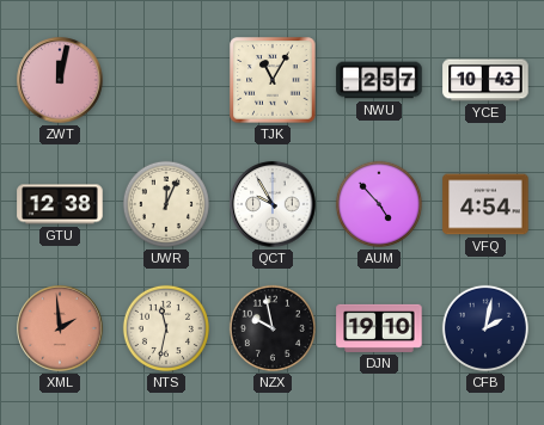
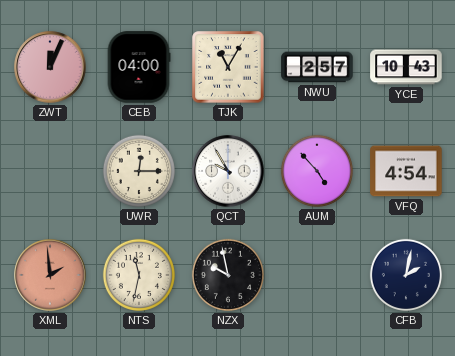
ZWT: 12:02 -> 12:04
CEB: none -> 04:00
GTU: 12:38 -> none
UWR: 12:04 -> 12:15
DJN: 19:10 -> none
